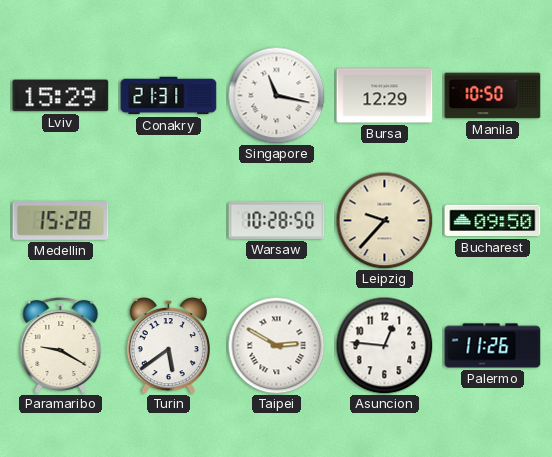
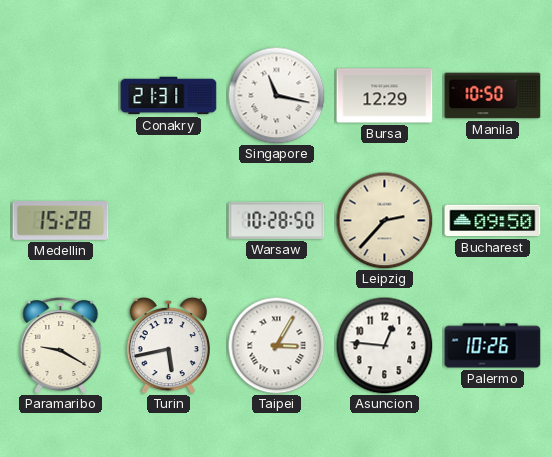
Lviv: 15:29 -> none
Leipzig: 9:37 -> 2:37
Turin: 5:39 -> 5:43
Taipei: 2:50 -> 3:05
Palermo: 11:26 -> 10:26
